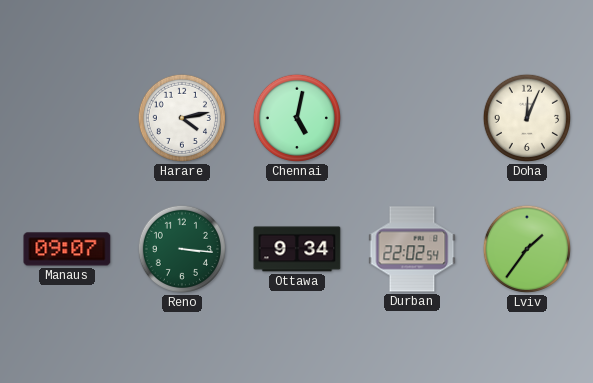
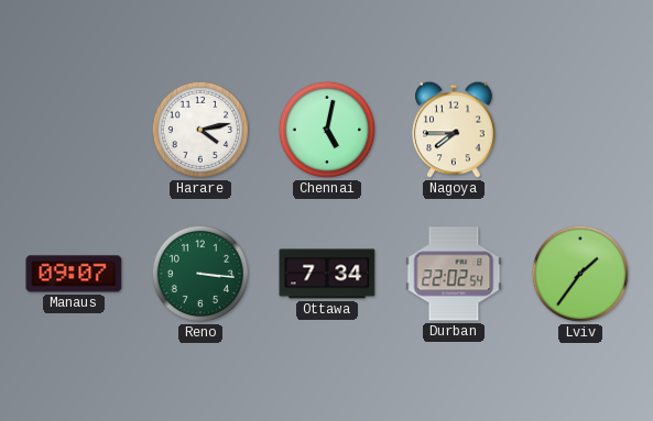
Nagoya: none -> 7:45
Doha: 12:04 -> none
Ottawa: 9:34 -> 7:34
